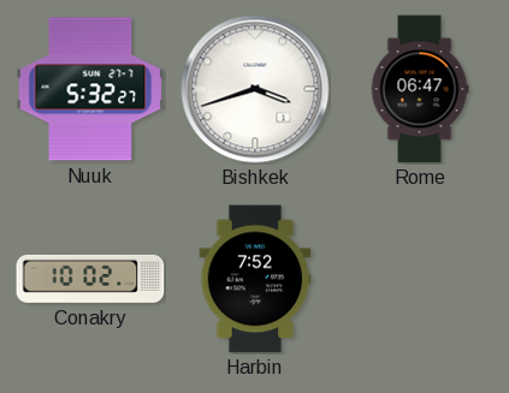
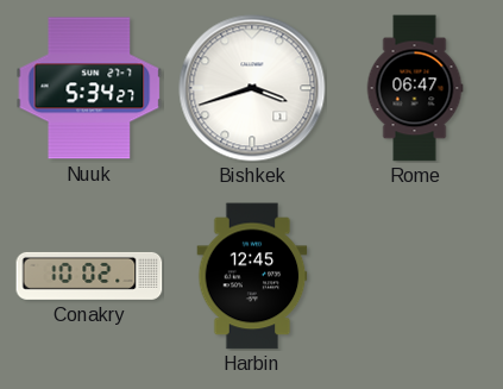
Nuuk: 5:32 -> 5:34
Harbin: 7:52 -> 12:45
